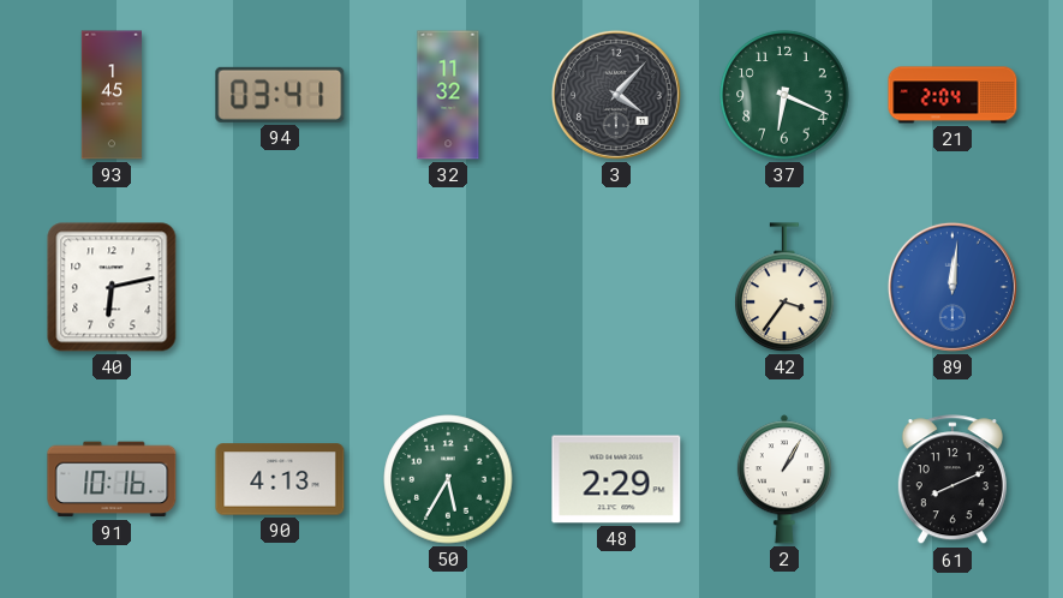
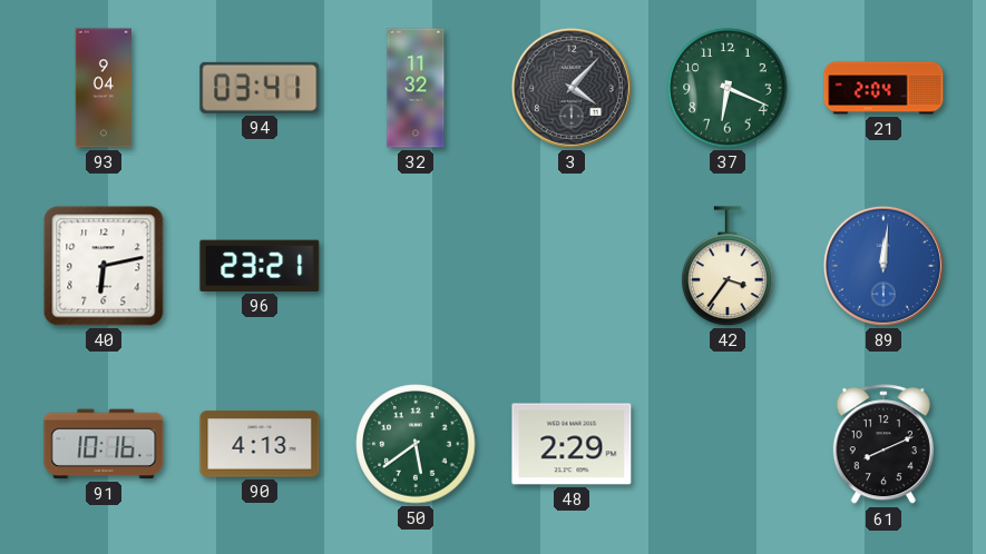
93: 1:45 -> 9:04
96: none -> 23:21
50: 5:35 -> 5:39
2: 1:05 -> none
